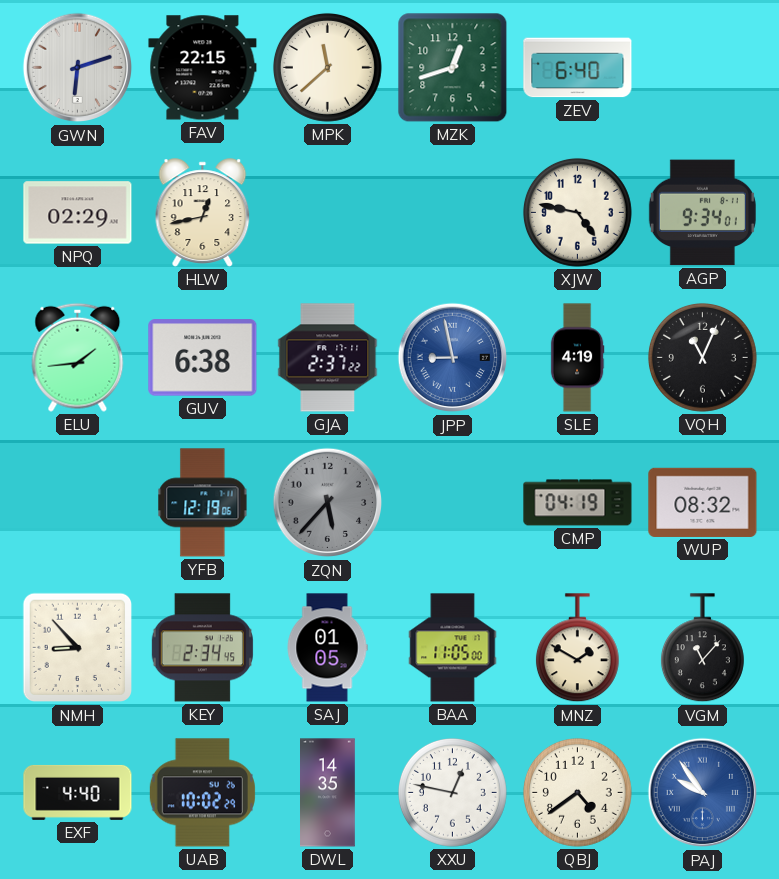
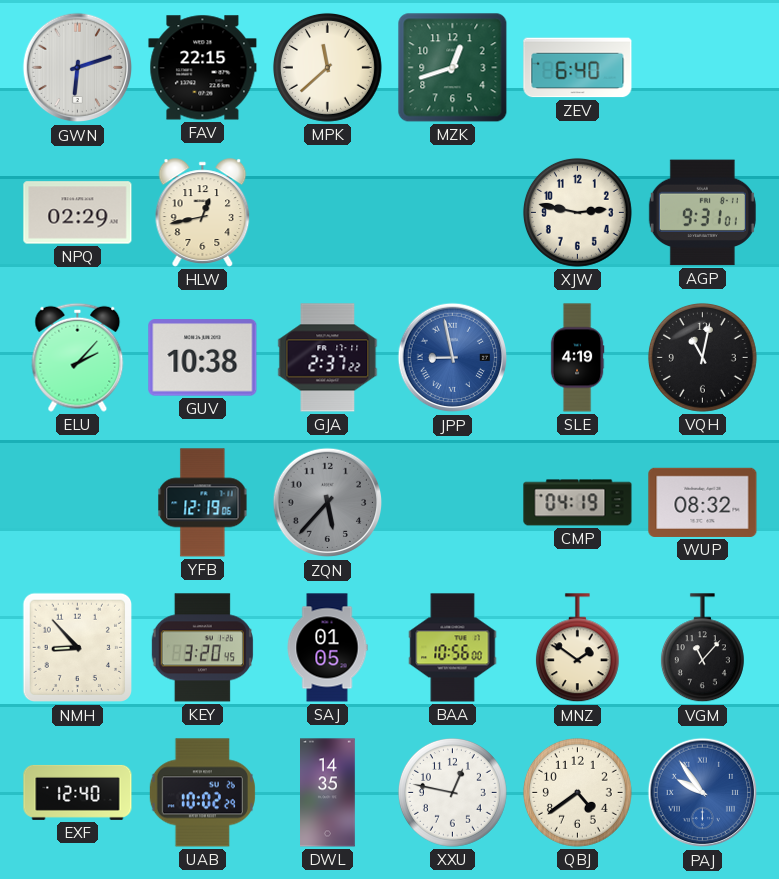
XJW: 4:47 -> 2:47
AGP: 9:34 -> 9:31
ELU: 1:44 -> 2:07
GUV: 6:38 -> 10:38
VQH: 11:04 -> 11:02
KEY: 2:34 -> 3:20
BAA: 11:05 -> 10:56
MNZ: 1:50 -> 1:51
EXF: 4:40 -> 12:40
